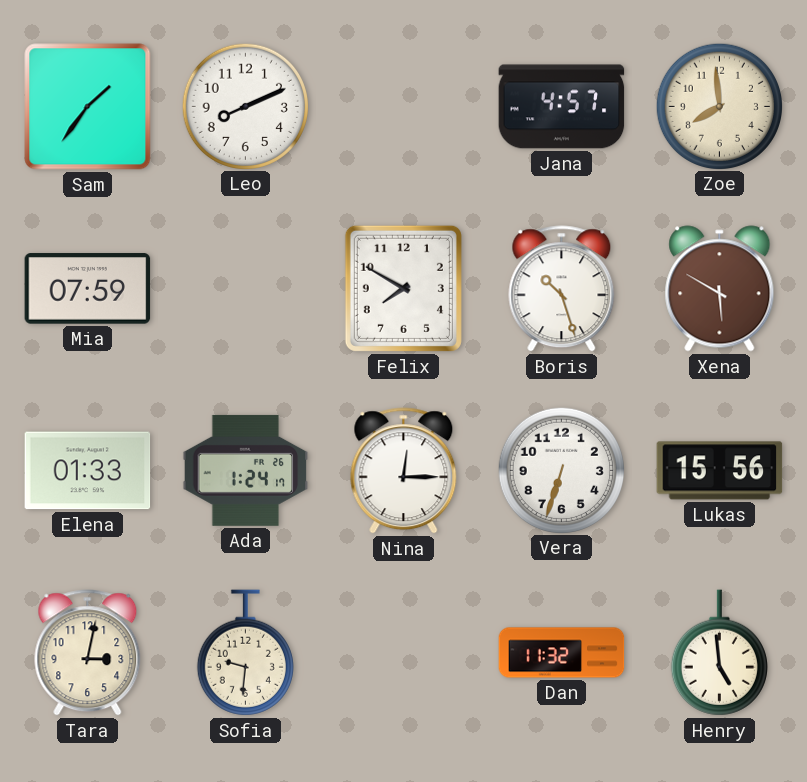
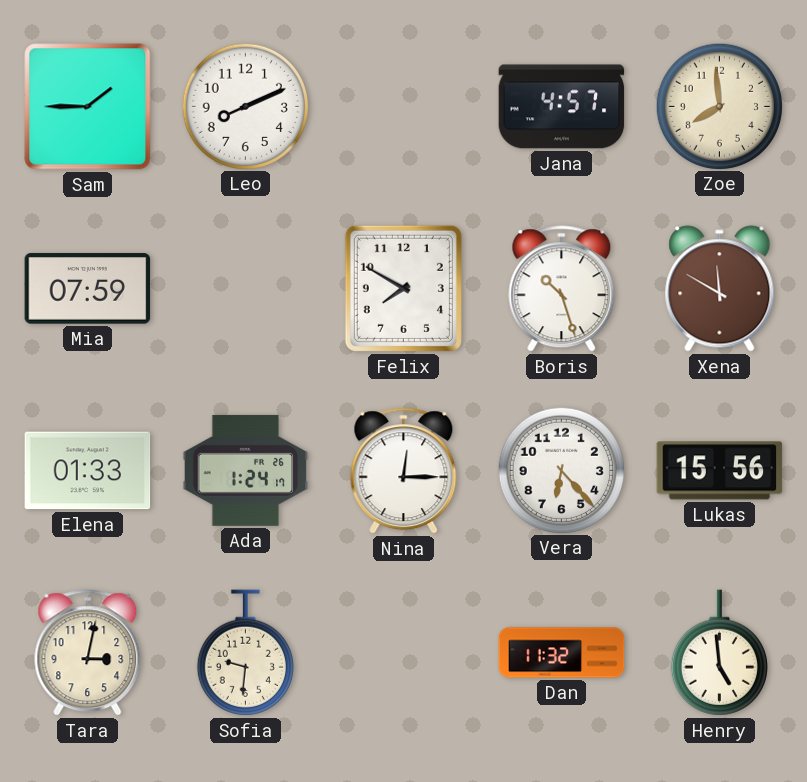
Sam: 1:36 -> 1:45
Xena: 5:50 -> 11:50
Vera: 6:33 -> 6:23
